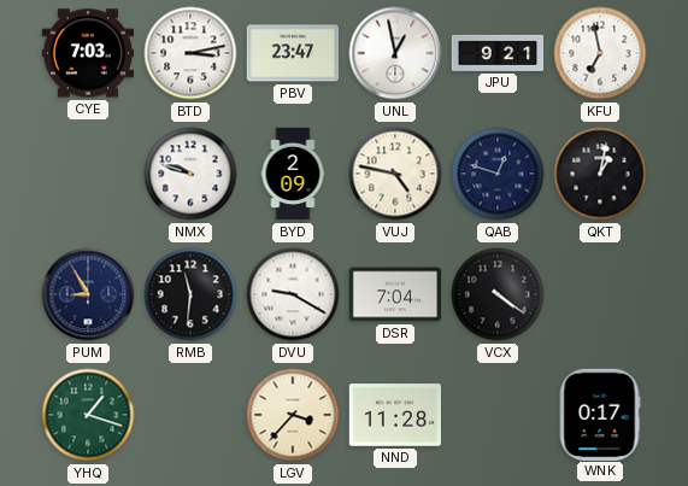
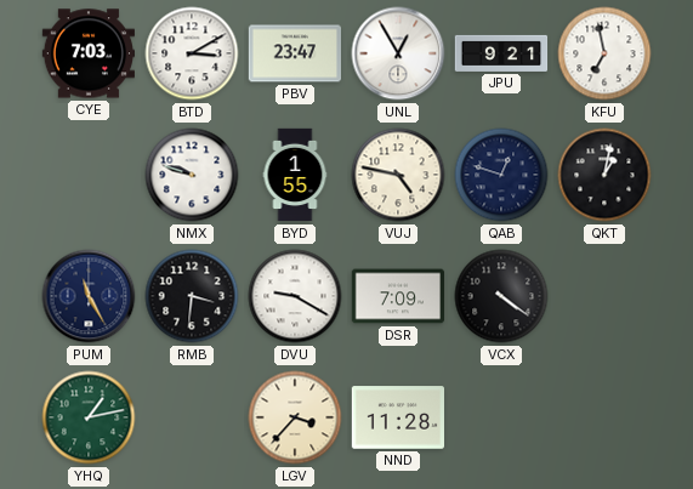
BTD: 3:13 -> 3:10
UNL: 12:58 -> 12:55
BYD: 2:09 -> 1:55
PUM: 8:55 -> 11:25
RMB: 11:31 -> 3:31
DSR: 7:04 -> 7:09
YHQ: 1:18 -> 1:13
WNK: 0:17 -> none
